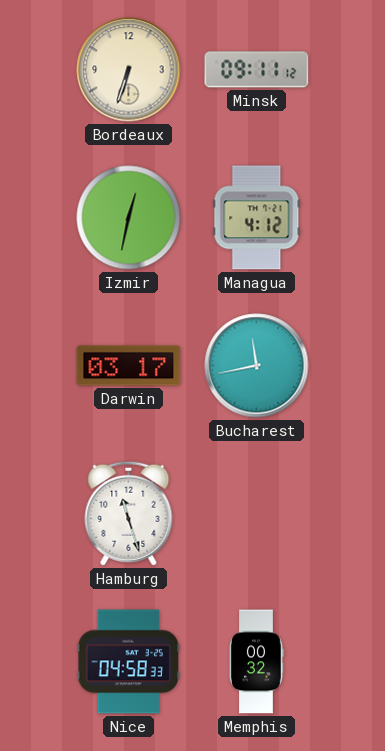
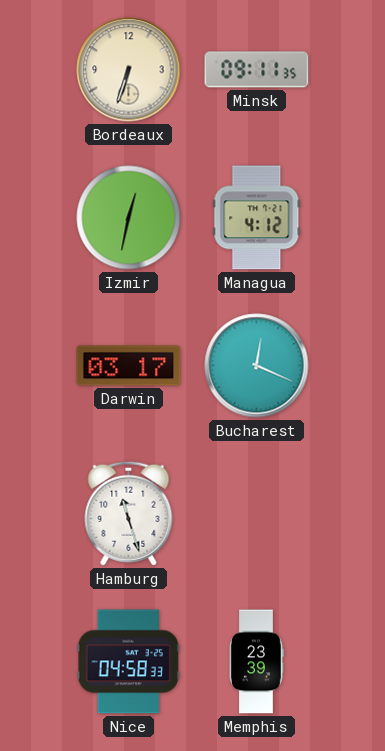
Minsk: 09:11:12 -> 09:11:35
Bucharest: 11:43 -> 12:19
Memphis: 00:32 -> 23:39
